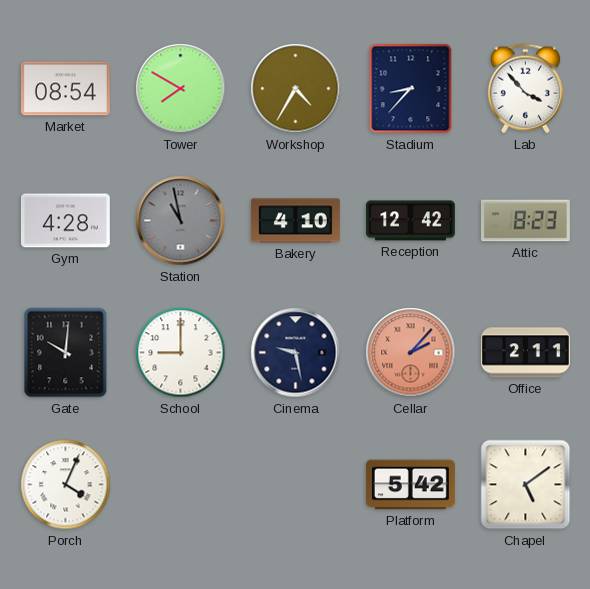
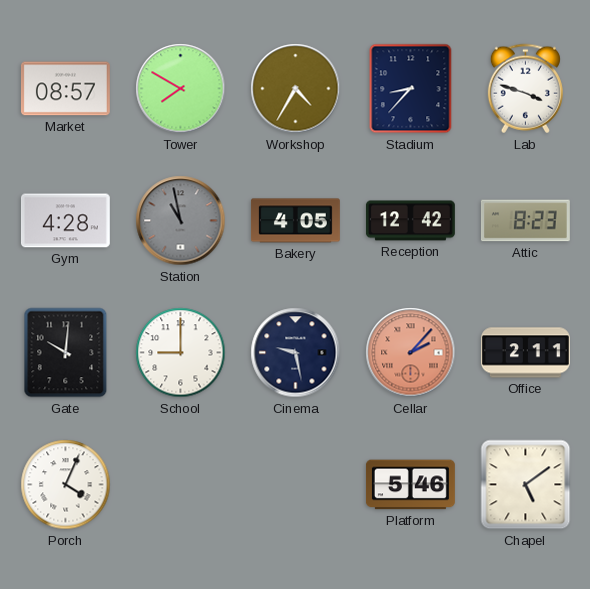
Market: 08:54 -> 08:57
Lab: 3:53 -> 3:48
Bakery: 4:10 -> 4:05
Platform: 5:42 -> 5:46
